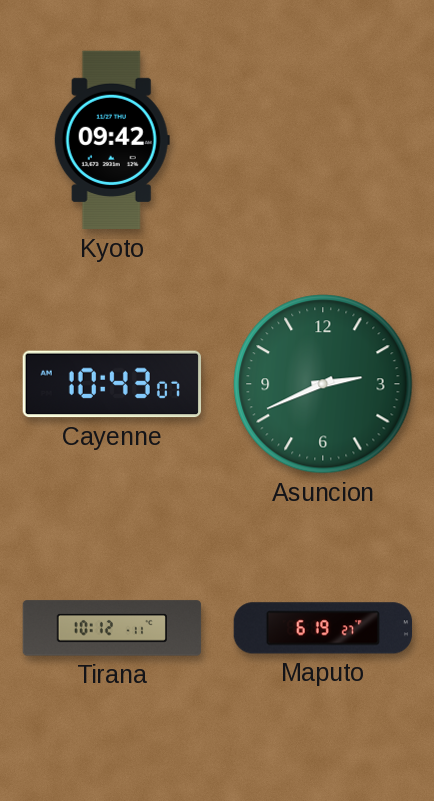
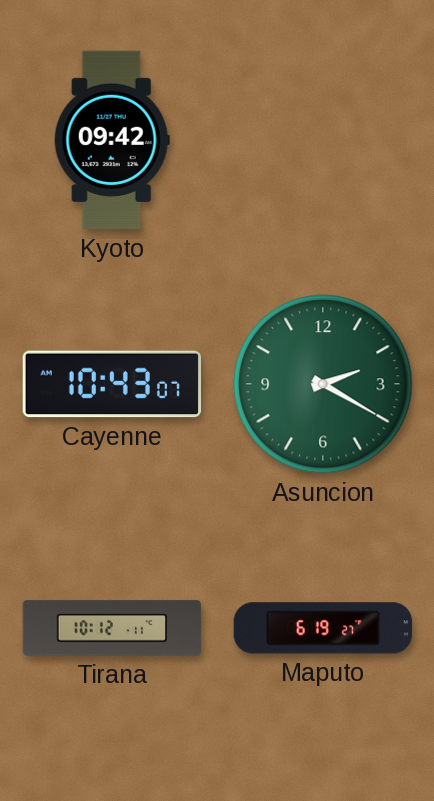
Asuncion: 2:41 -> 2:20
